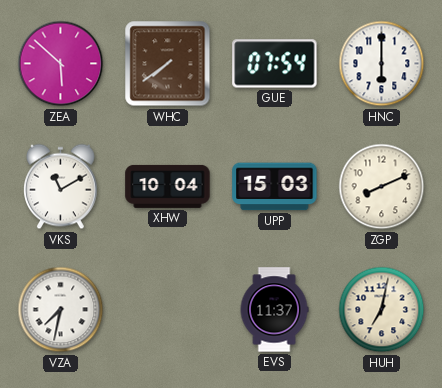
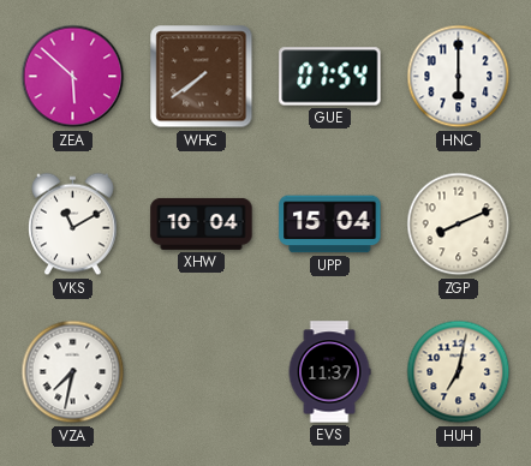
UPP: 15:03 -> 15:04
